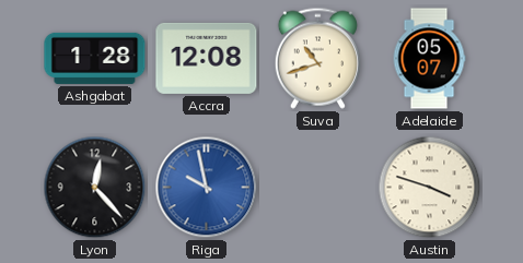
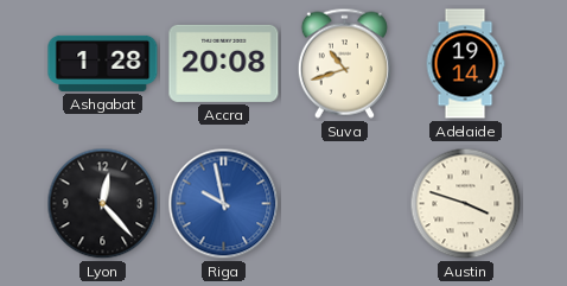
Accra: 12:08 -> 20:08
Adelaide: 05:07 -> 19:14
